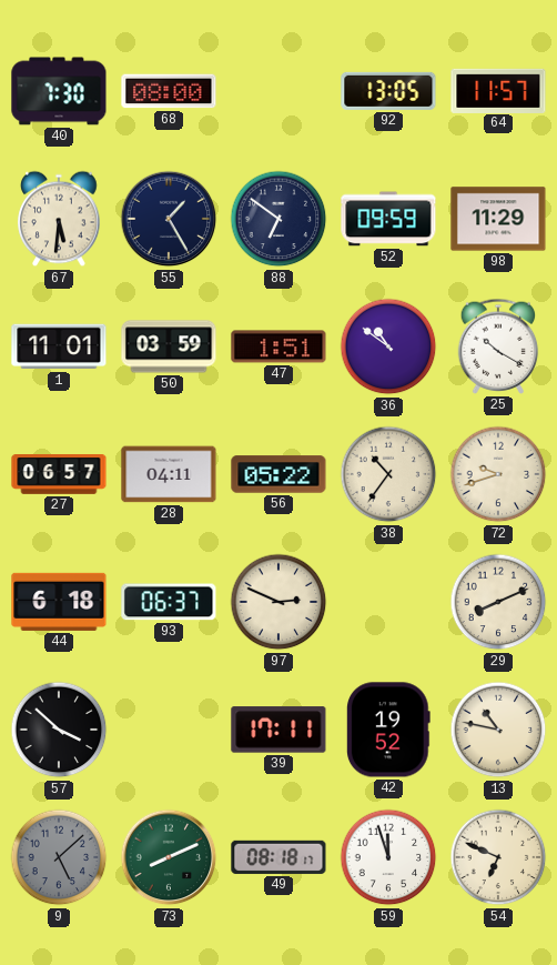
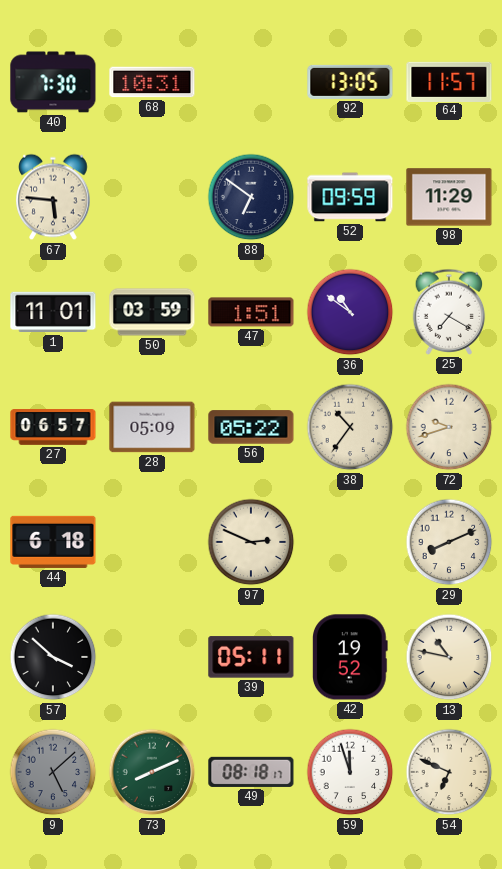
68: 08:00 -> 10:31
67: 5:31 -> 5:46
55: 1:25 -> none
25: 10:20 -> 7:20
28: 04:11 -> 05:09
93: 06:37 -> none
39: 17:11 -> 05:11
